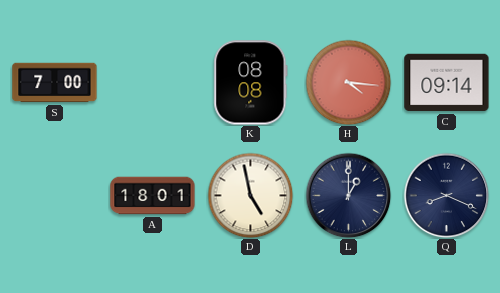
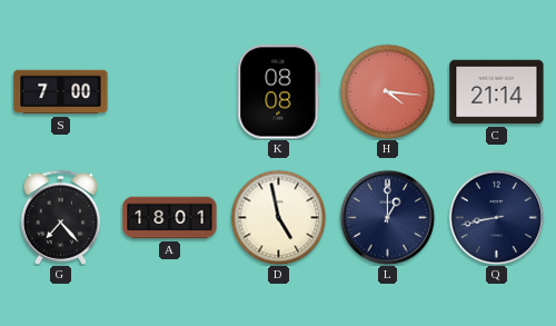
C: 09:14 -> 21:14
G: none -> 7:23
Q: 8:19 -> 8:43
